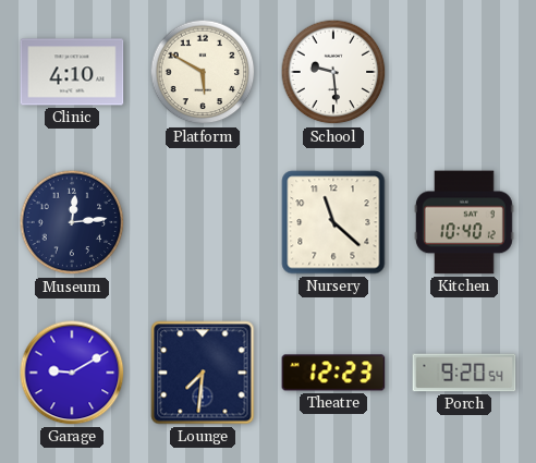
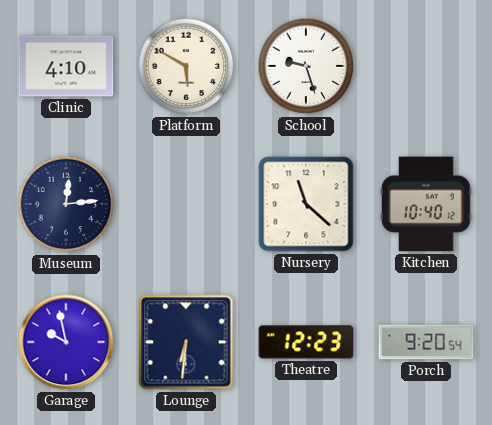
School: 9:29 -> 9:27
Garage: 9:10 -> 9:58
Lounge: 7:31 -> 6:31
